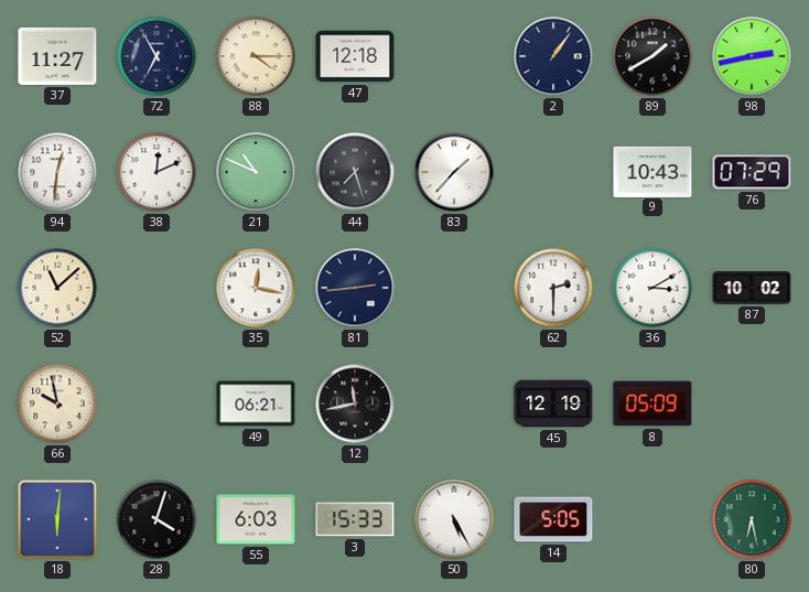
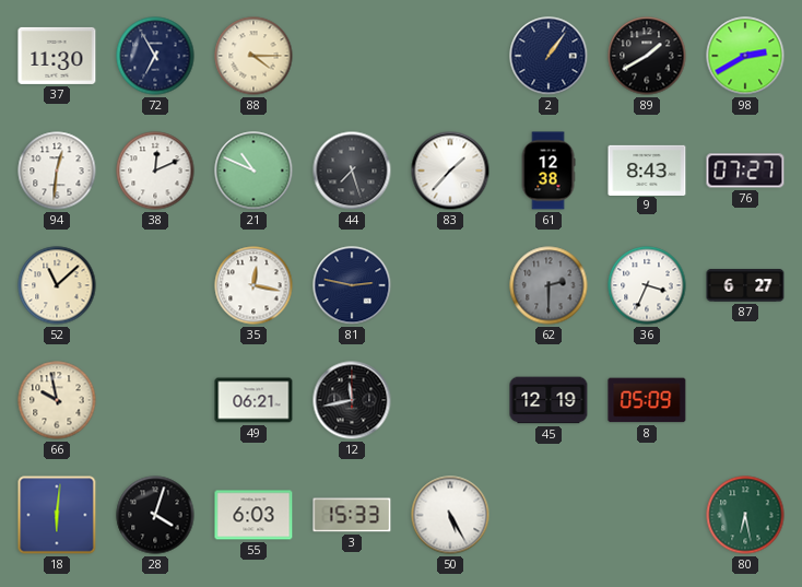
37: 11:27 -> 11:30
47: 12:18 -> none
98: 2:43 -> 2:40
61: none -> 12:38
9: 10:43 -> 8:43
76: 07:29 -> 07:27
81: 2:44 -> 2:47
62 dial: white -> grey
36: 3:10 -> 3:34
87: 10:02 -> 6:27
14: 5:05 -> none
